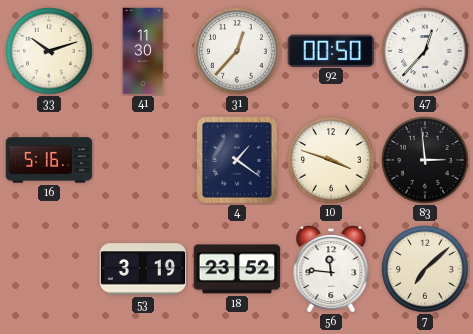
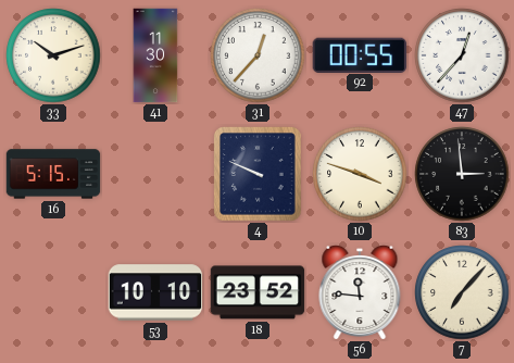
92: 00:50 -> 00:55
16: 5:16 -> 5:15
4: 1:21 -> 9:49
53: 3:19 -> 10:10
7: 7:08 -> 7:07
